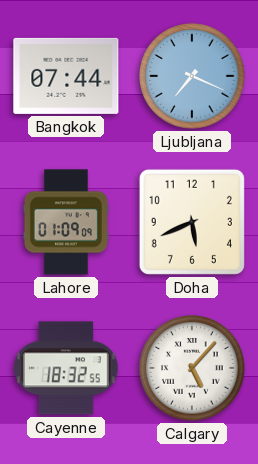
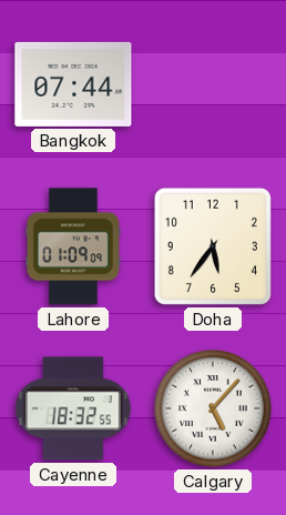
Ljubljana: 7:19 -> none
Doha: 5:41 -> 5:36
